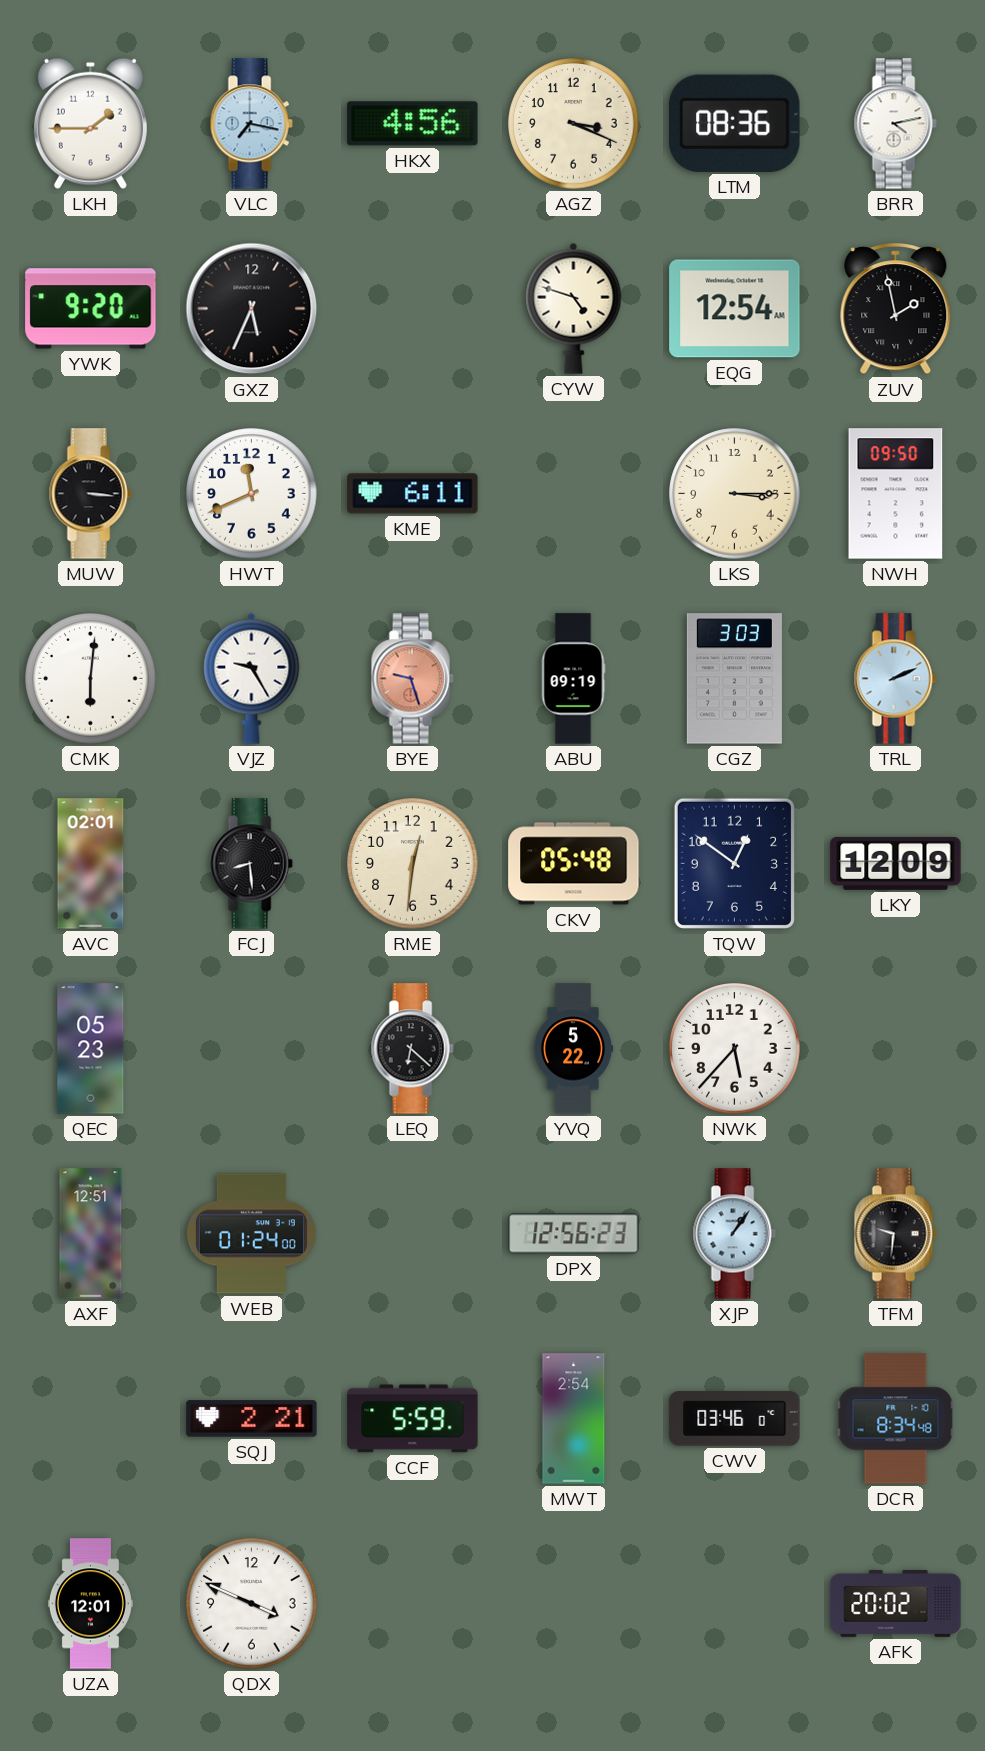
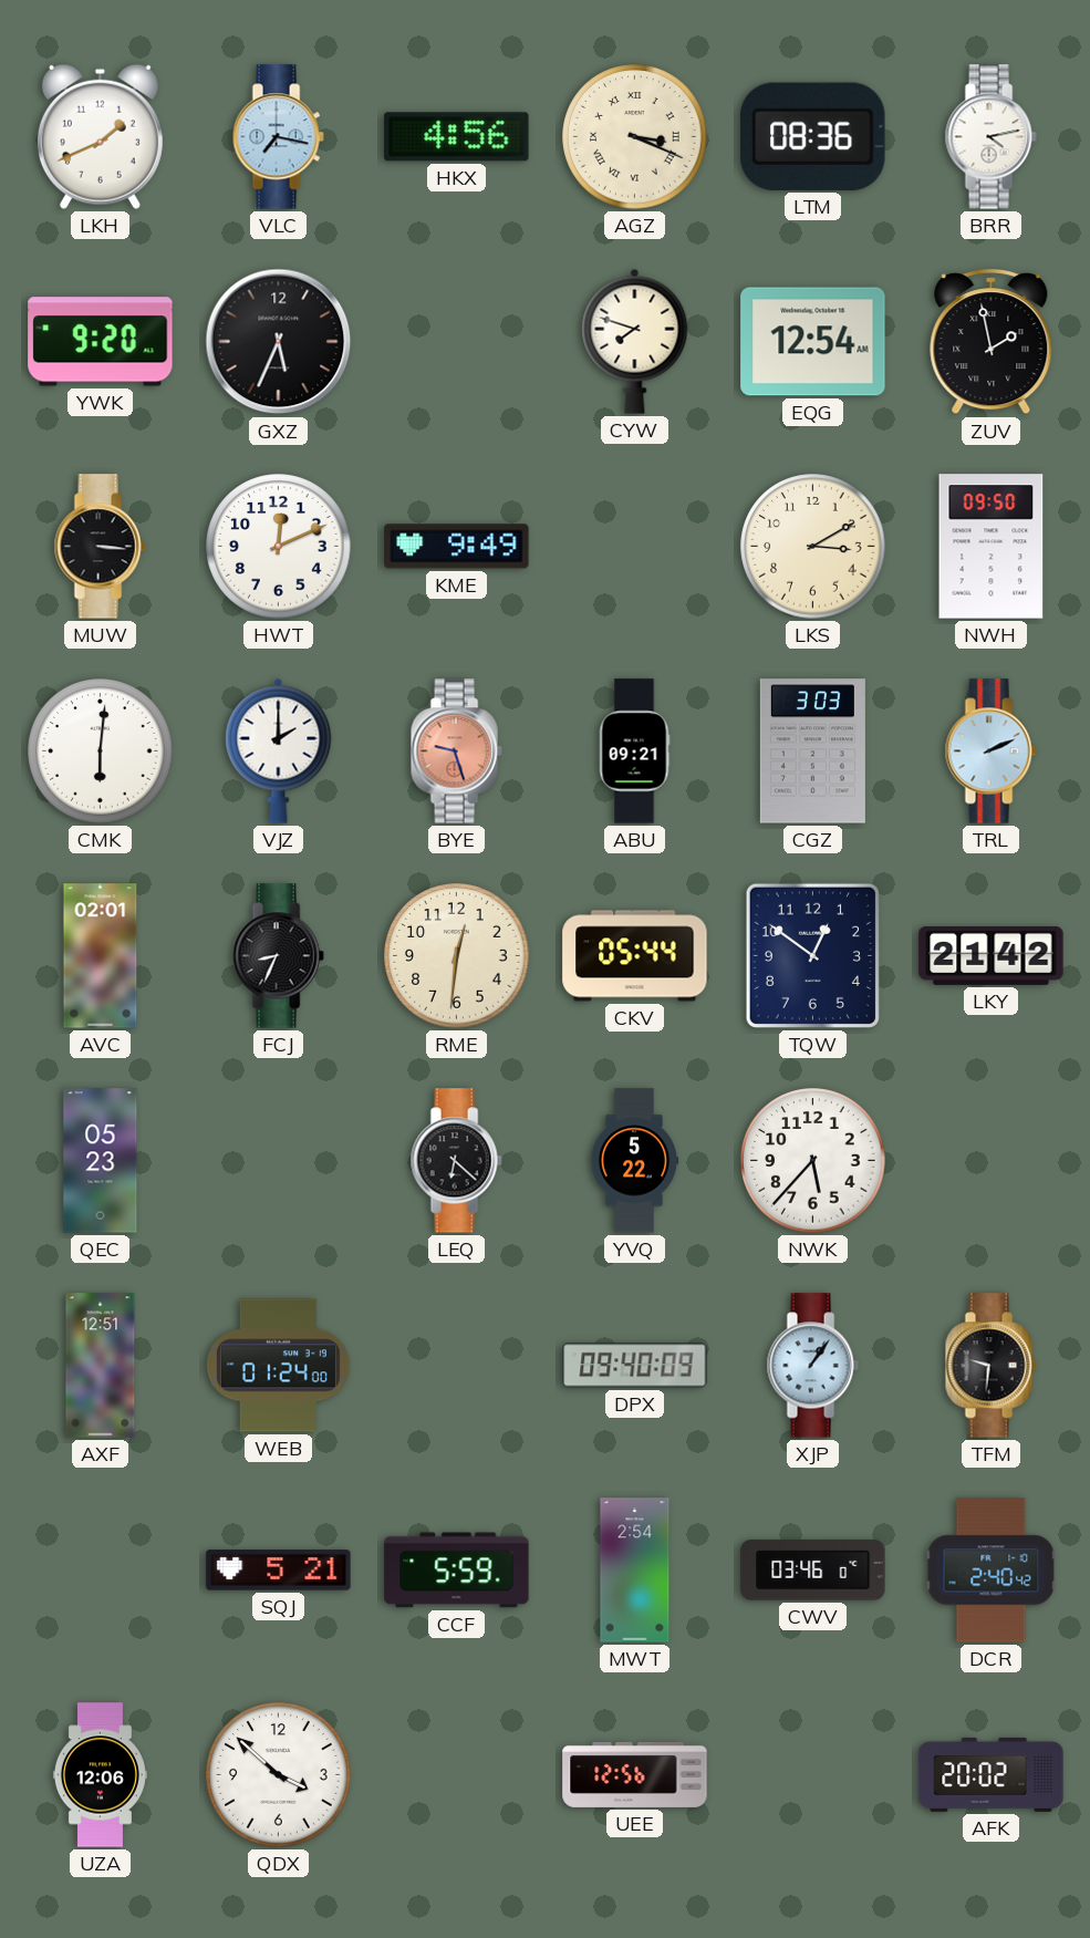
LKH: 1:45 -> 1:41
AGZ numerals: Arabic -> Roman
CYW: 4:48 -> 7:48
HWT: 11:41 -> 12:11
KME: 6:11 -> 9:49
LKS: 3:15 -> 3:10
VJZ: 9:25 -> 2:00
ABU: 09:19 -> 09:21
FCJ: 8:29 -> 8:34
CKV: 05:48 -> 05:44
LKY: 12:09 -> 21:42
DPX: 12:56 -> 09:40
SQJ: 2:21 -> 5:21
DCR: 8:34 -> 2:40
UZA: 12:01 -> 12:06
QDX: 3:49 -> 3:52
UEE: none -> 12:56
